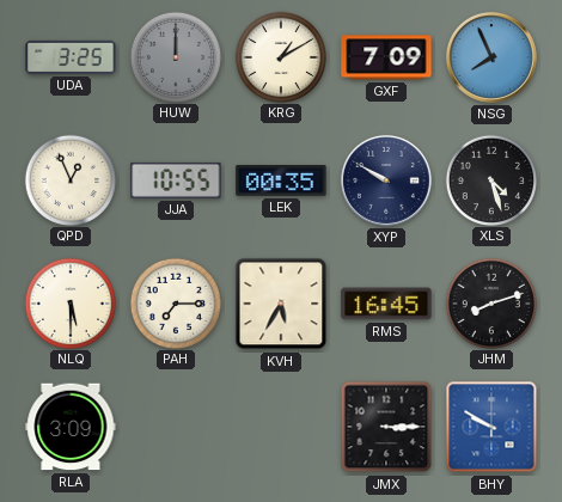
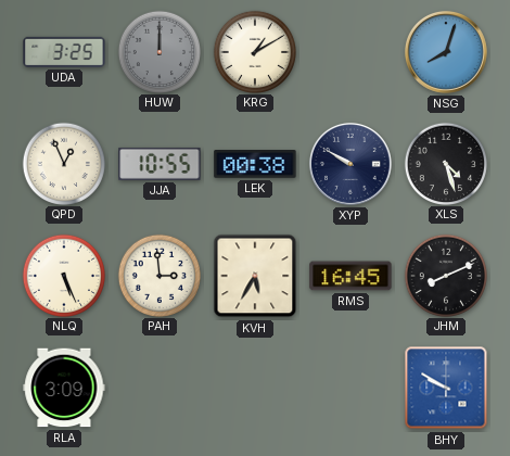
GXF: 7:09 -> none
NSG: 7:56 -> 8:03
LEK: 00:35 -> 00:38
NLQ: 5:30 -> 5:26
PAH: 7:15 -> 2:59
JHM: 8:12 -> 8:11
JMX: 3:15 -> none
